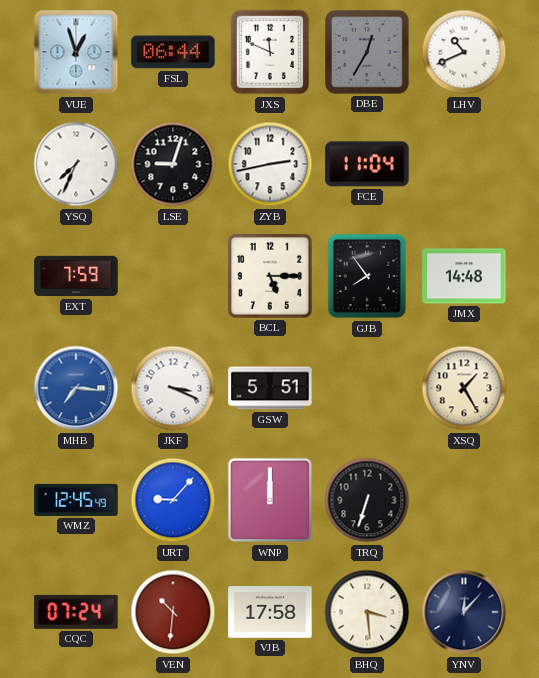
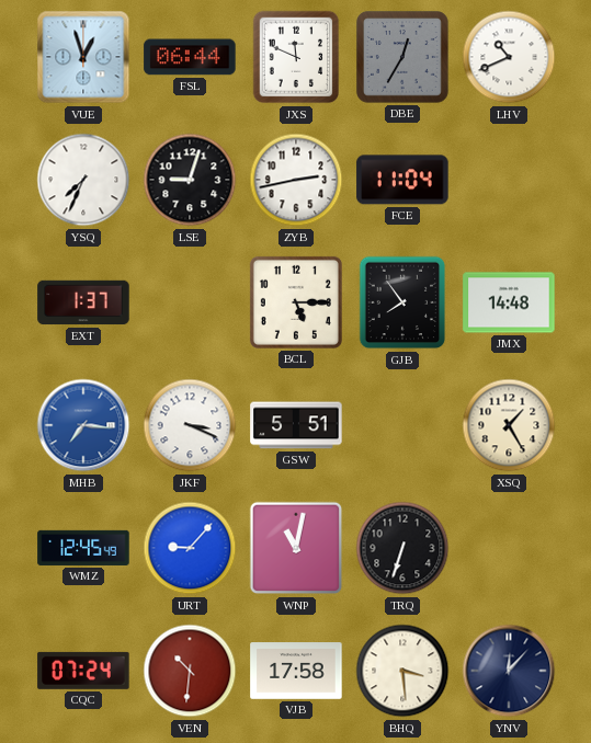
EXT: 7:59 -> 1:37
WNP: 12:00 -> 11:02
